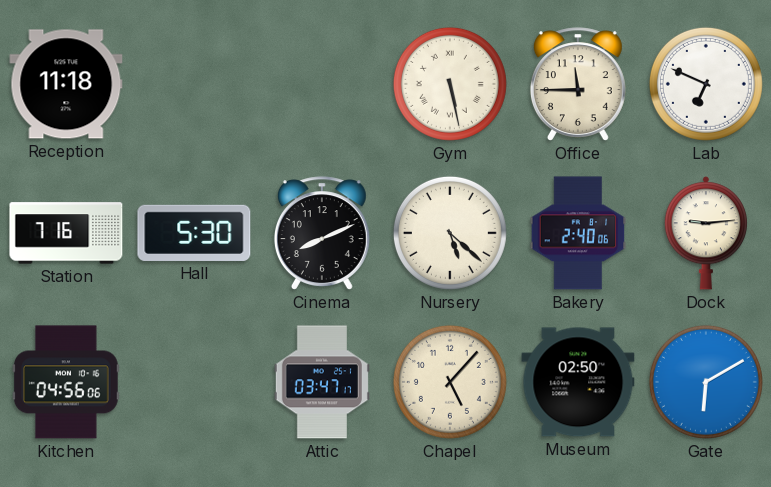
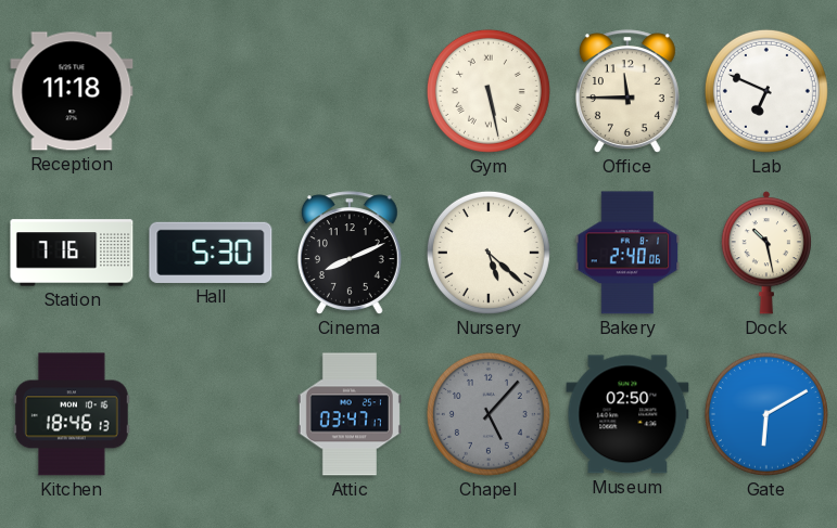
Dock: 9:14 -> 10:28
Kitchen: 04:56 -> 18:46
Chapel dial: cream -> grey
